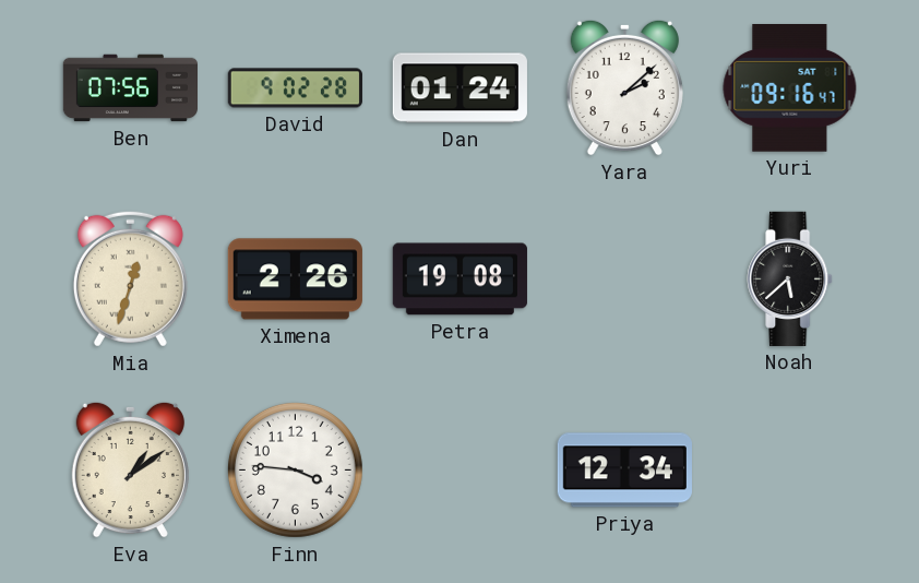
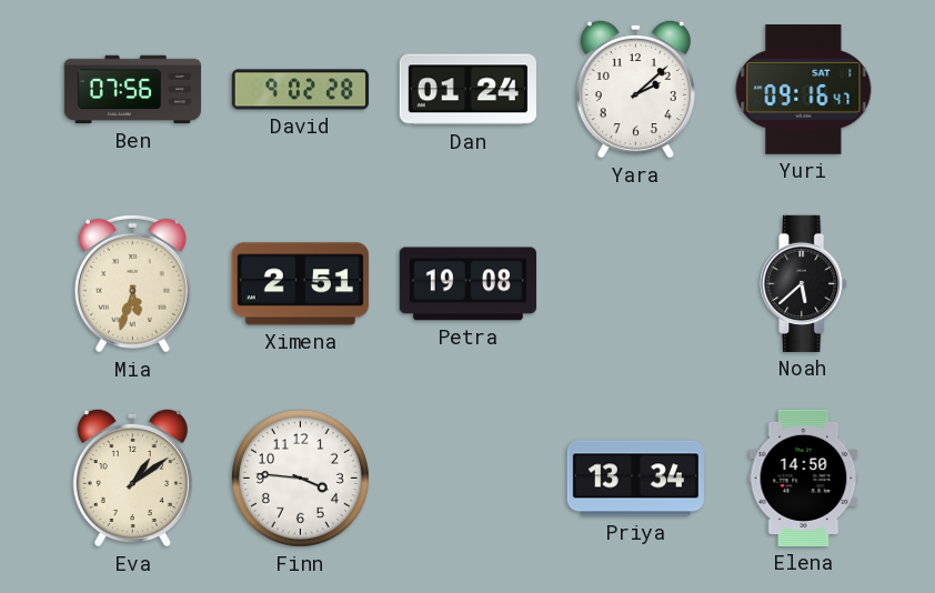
Mia: 12:33 -> 5:33
Ximena: 2:26 -> 2:51
Priya: 12:34 -> 13:34
Elena: none -> 14:50
